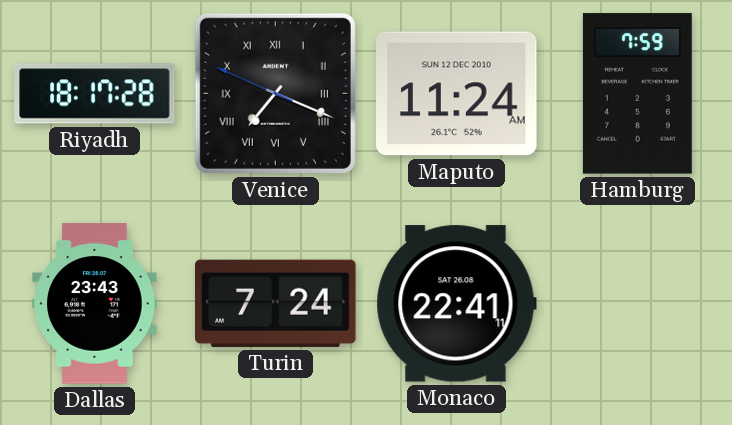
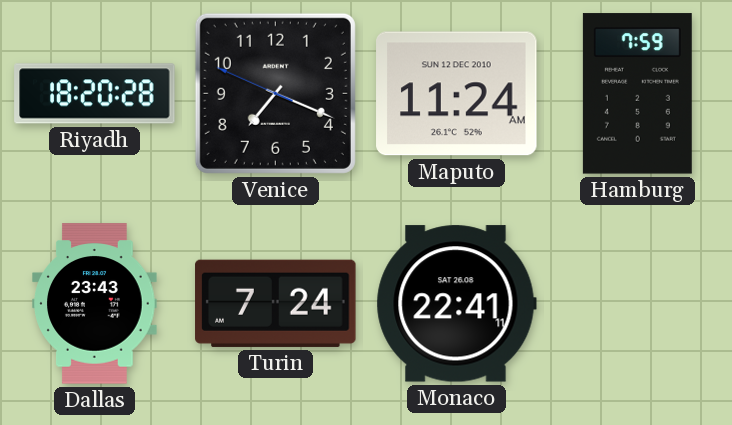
Riyadh: 18:17 -> 18:20
Venice numerals: Roman -> Arabic
